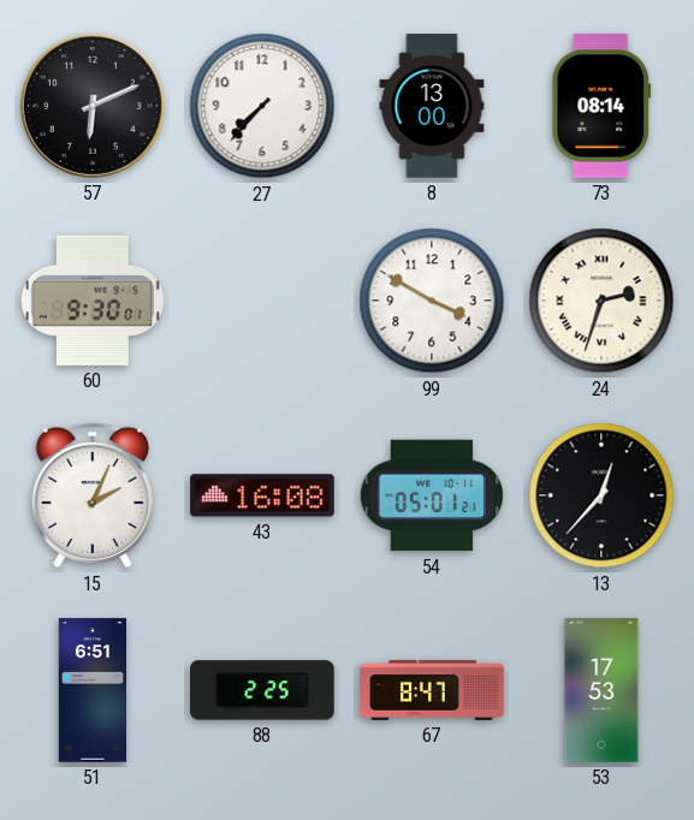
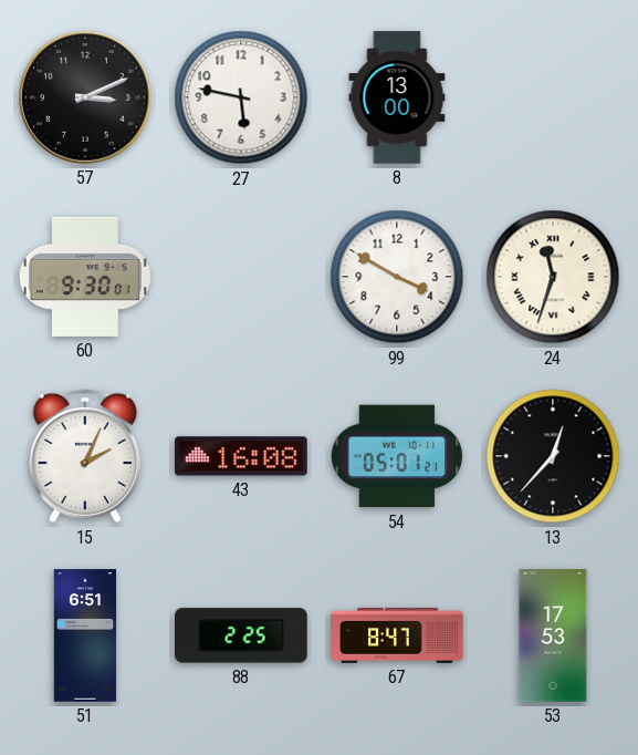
57: 6:11 -> 3:11
27: 7:37 -> 5:47
73: 08:14 -> none
24: 2:33 -> 11:33
